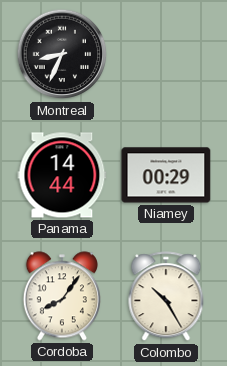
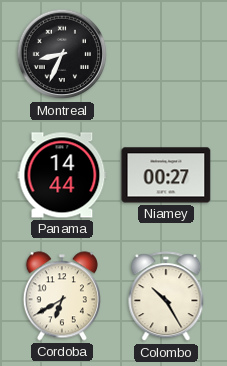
Niamey: 00:29 -> 00:27
Cordoba: 8:06 -> 6:40
